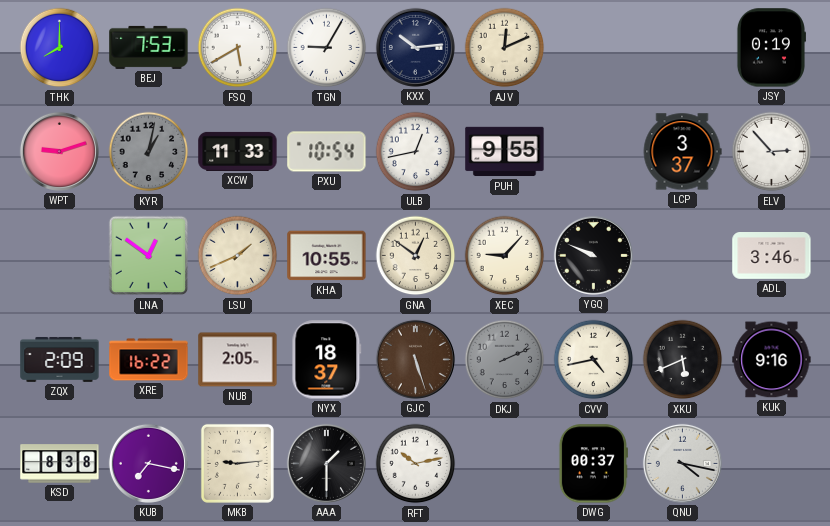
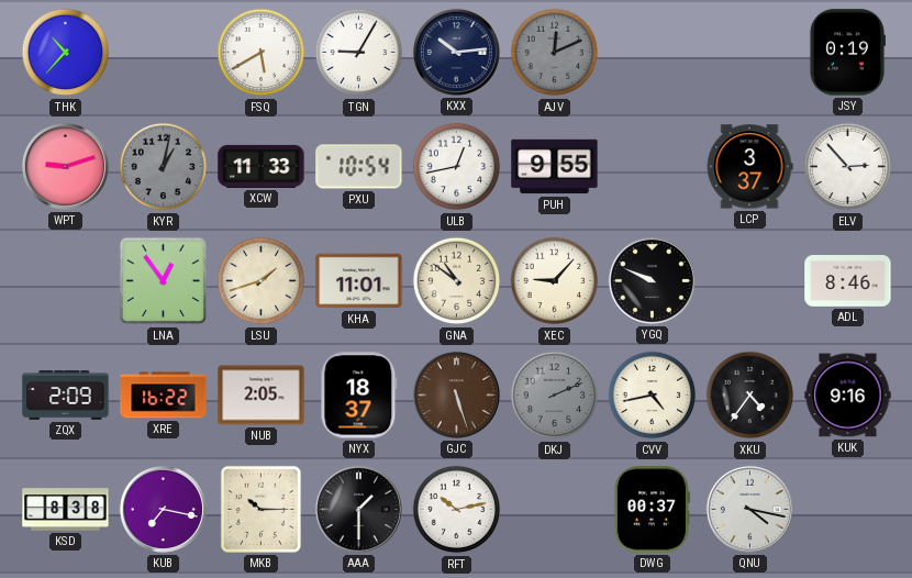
THK: 8:00 -> 10:37
BEJ: 7:53 -> none
AJV dial: cream -> grey
LNA: 12:51 -> 12:54
LSU: 1:41 -> 1:42
KHA: 10:55 -> 11:01
GNA: 12:51 -> 10:51
ADL: 3:46 -> 8:46
XKU: 5:41 -> 4:36
MKB: 9:14 -> 10:15
